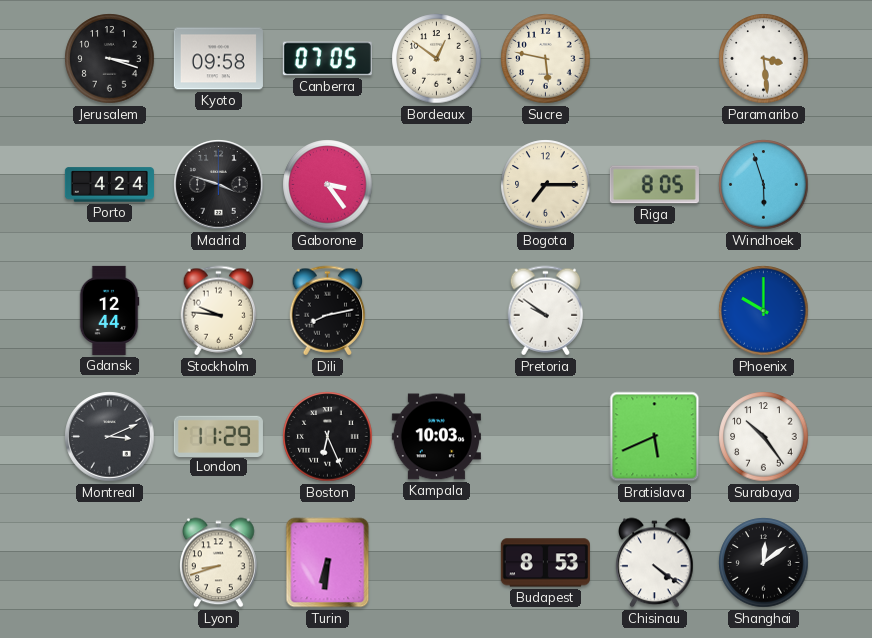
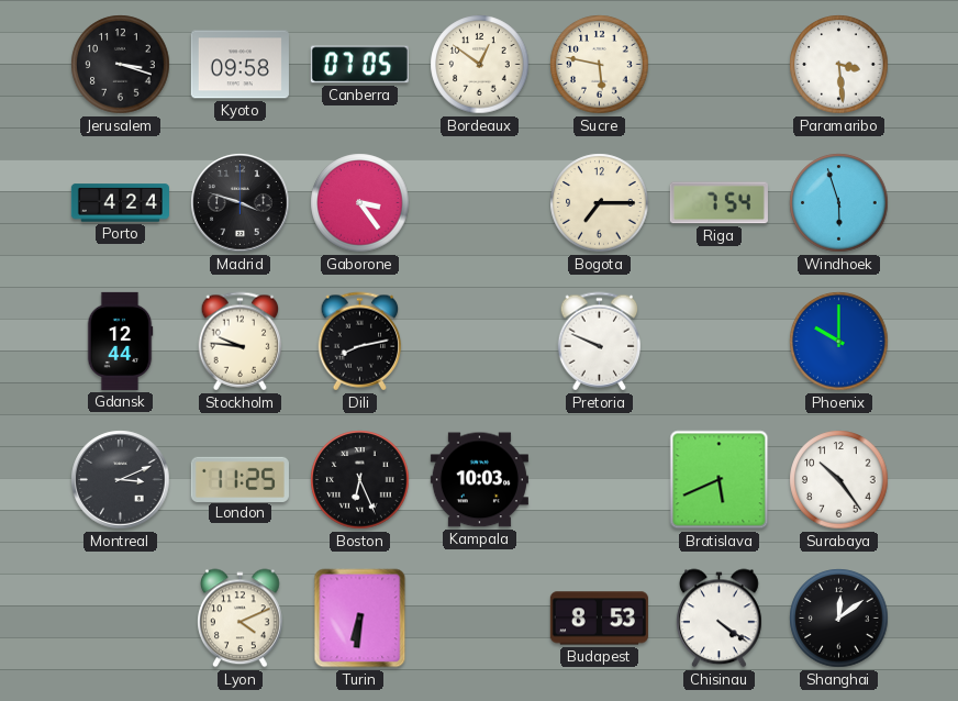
Riga: 8:05 -> 7:54
Pretoria: 9:51 -> 9:49
London: 11:29 -> 11:25
Lyon: 8:42 -> 4:11
